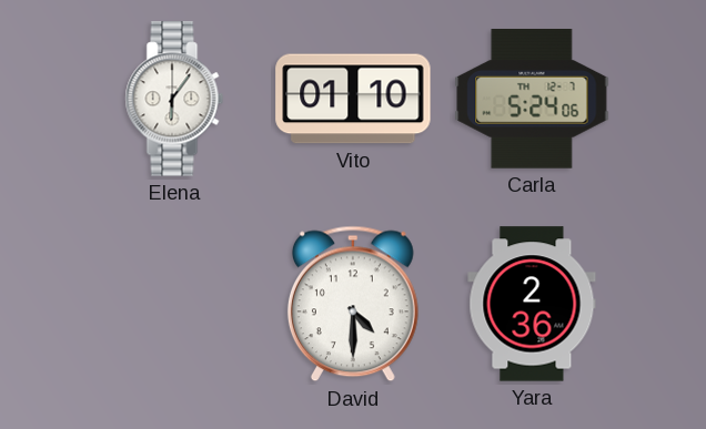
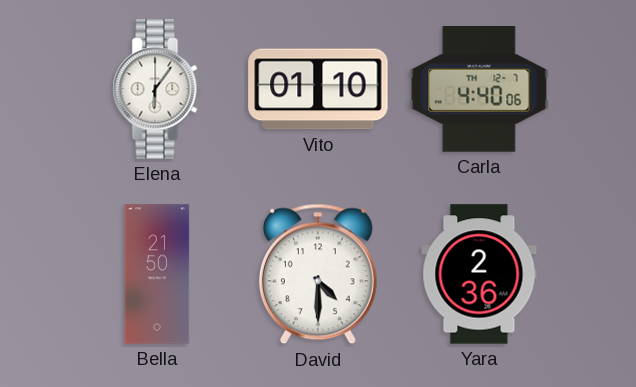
Carla: 5:24 -> 4:40
Bella: none -> 21:50
